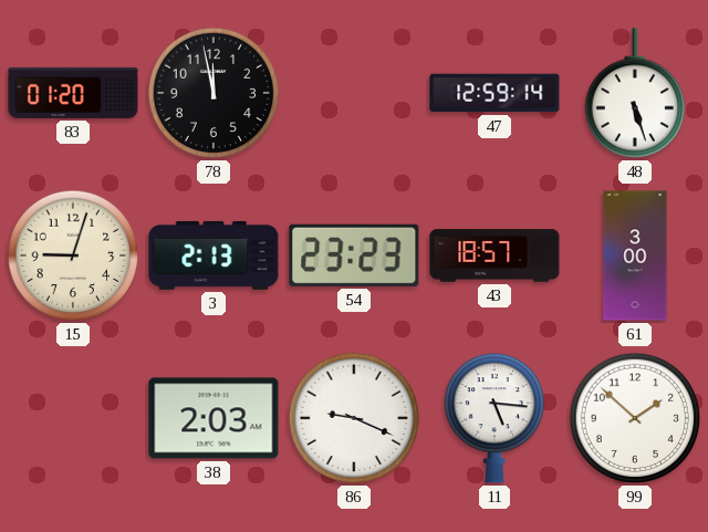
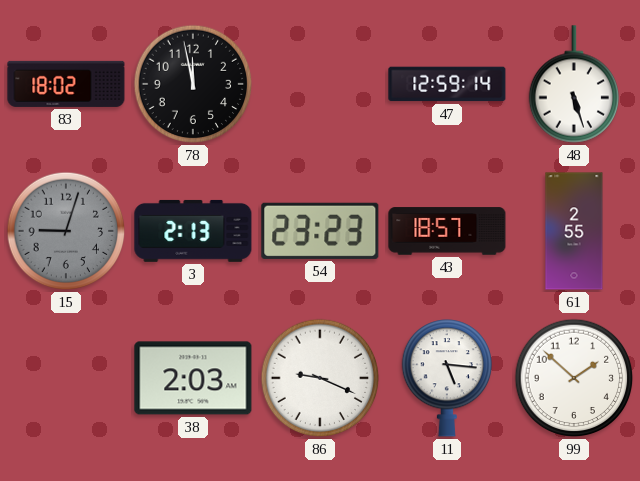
83: 01:20 -> 18:02
15 dial: cream -> grey
61: 3:00 -> 2:55
